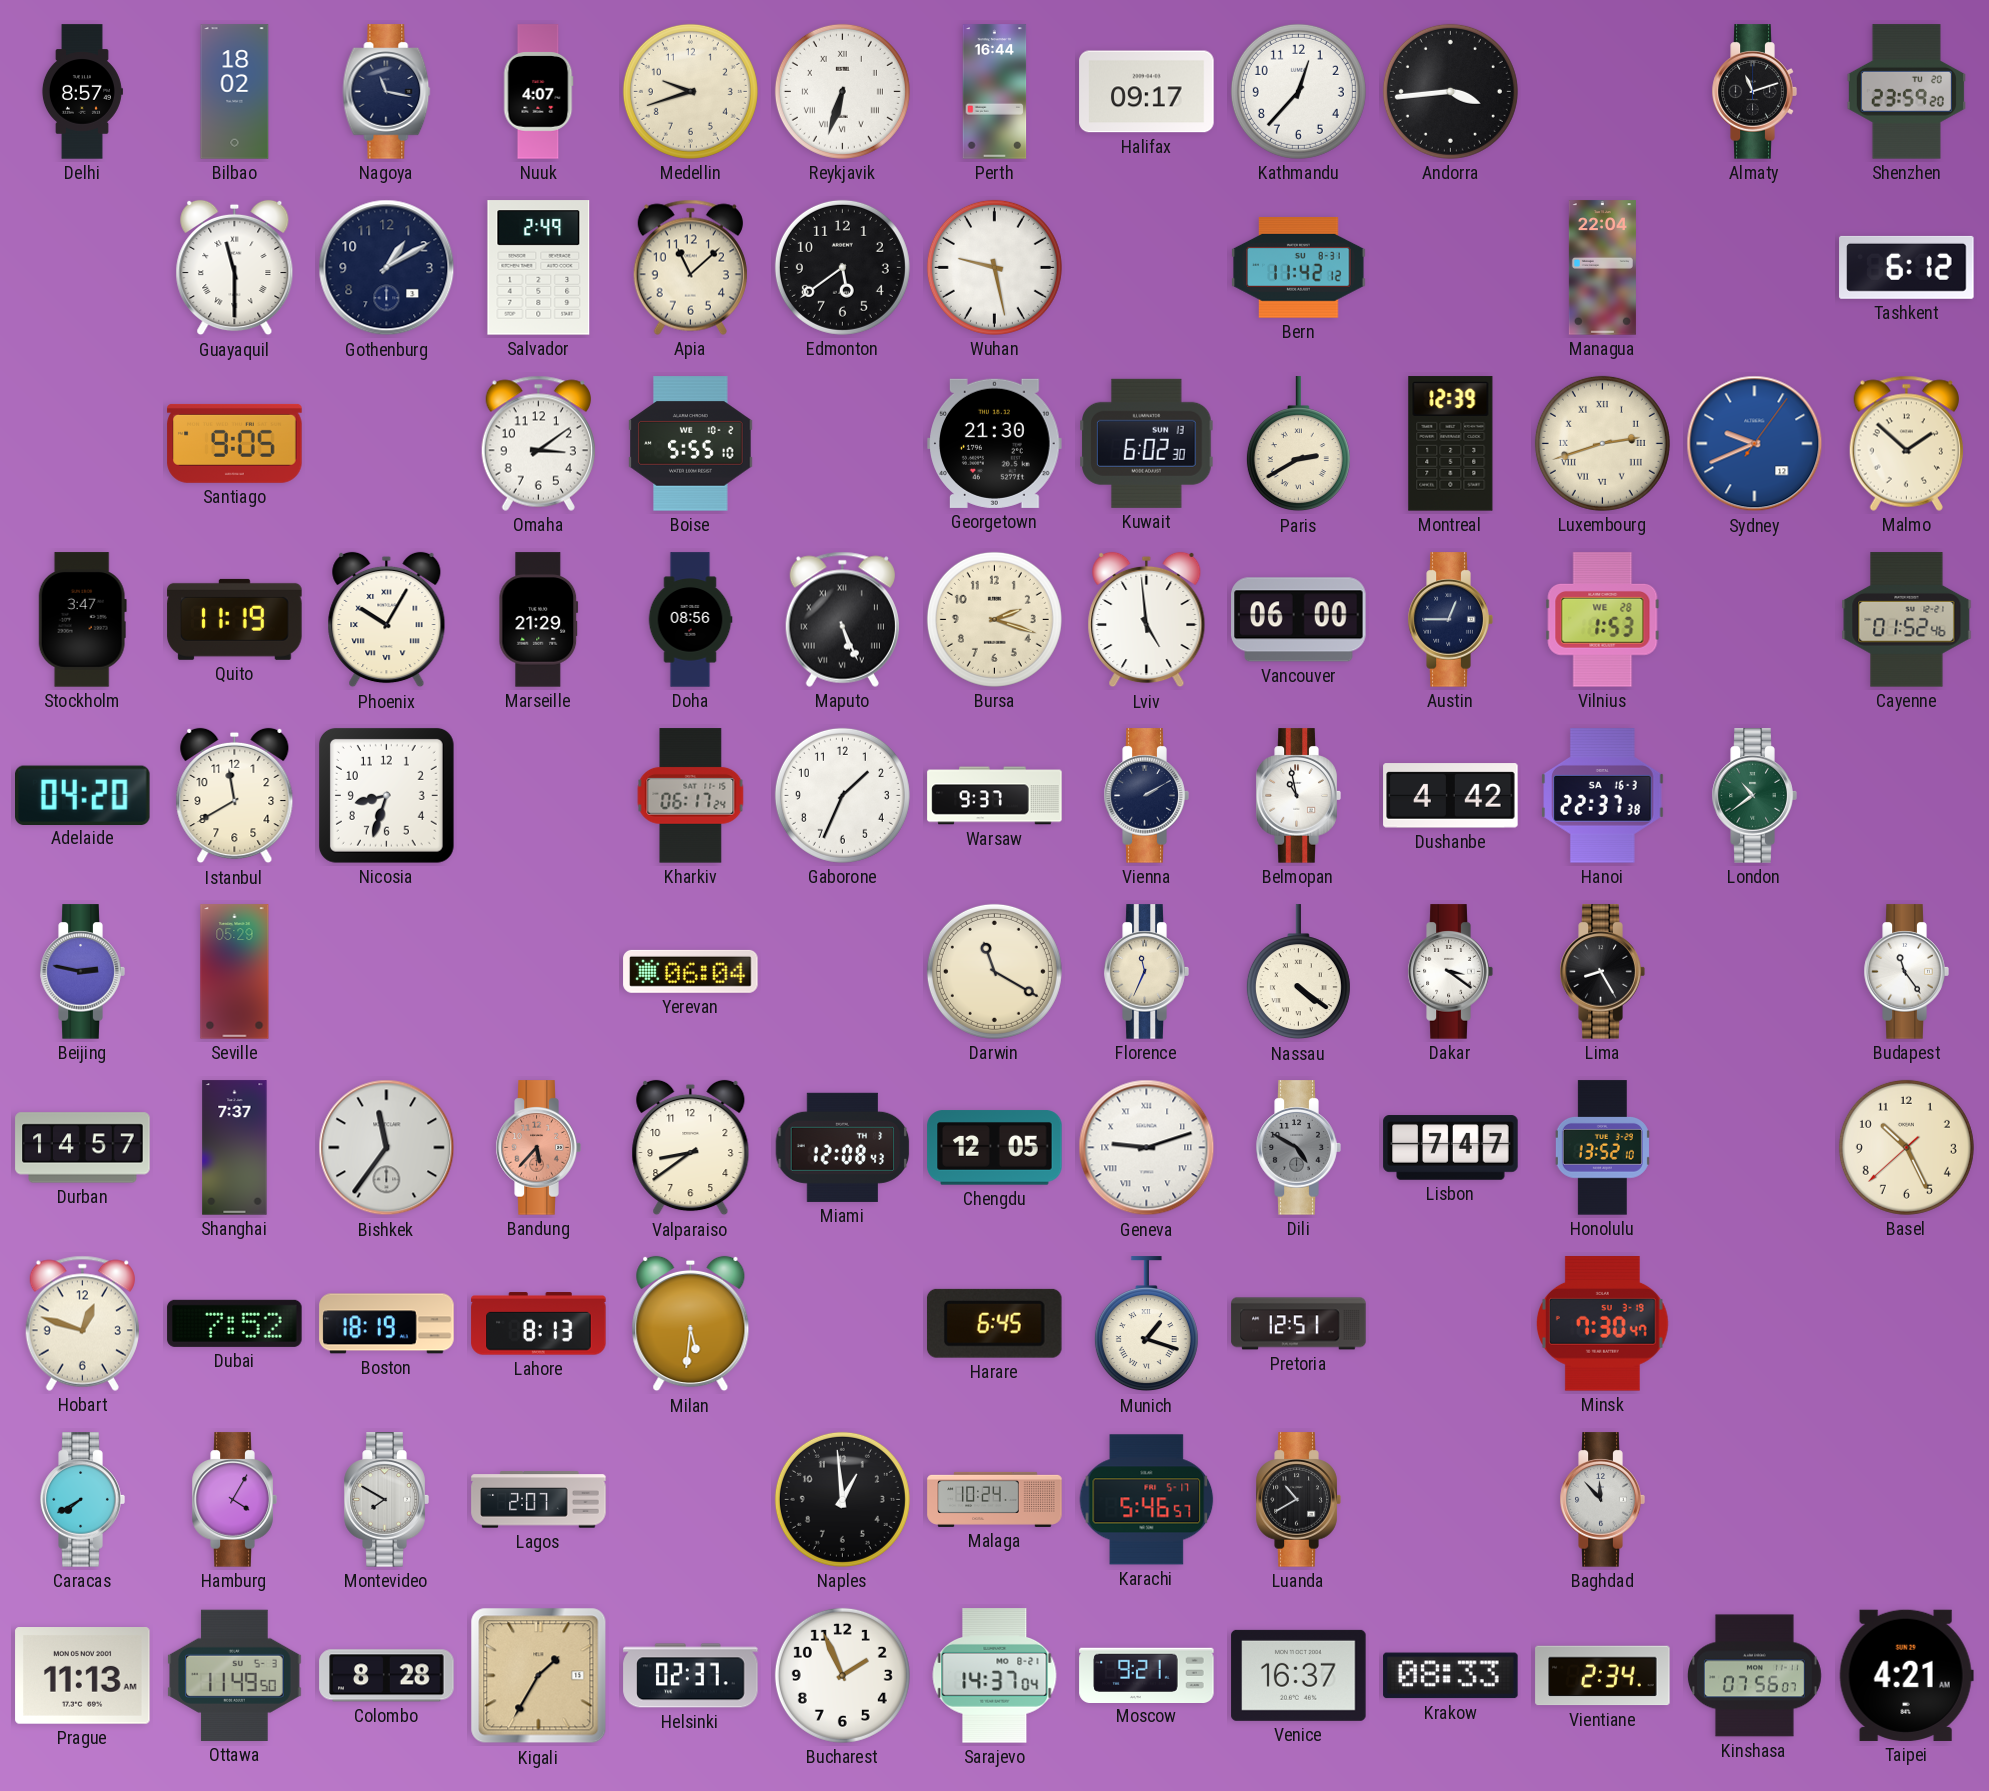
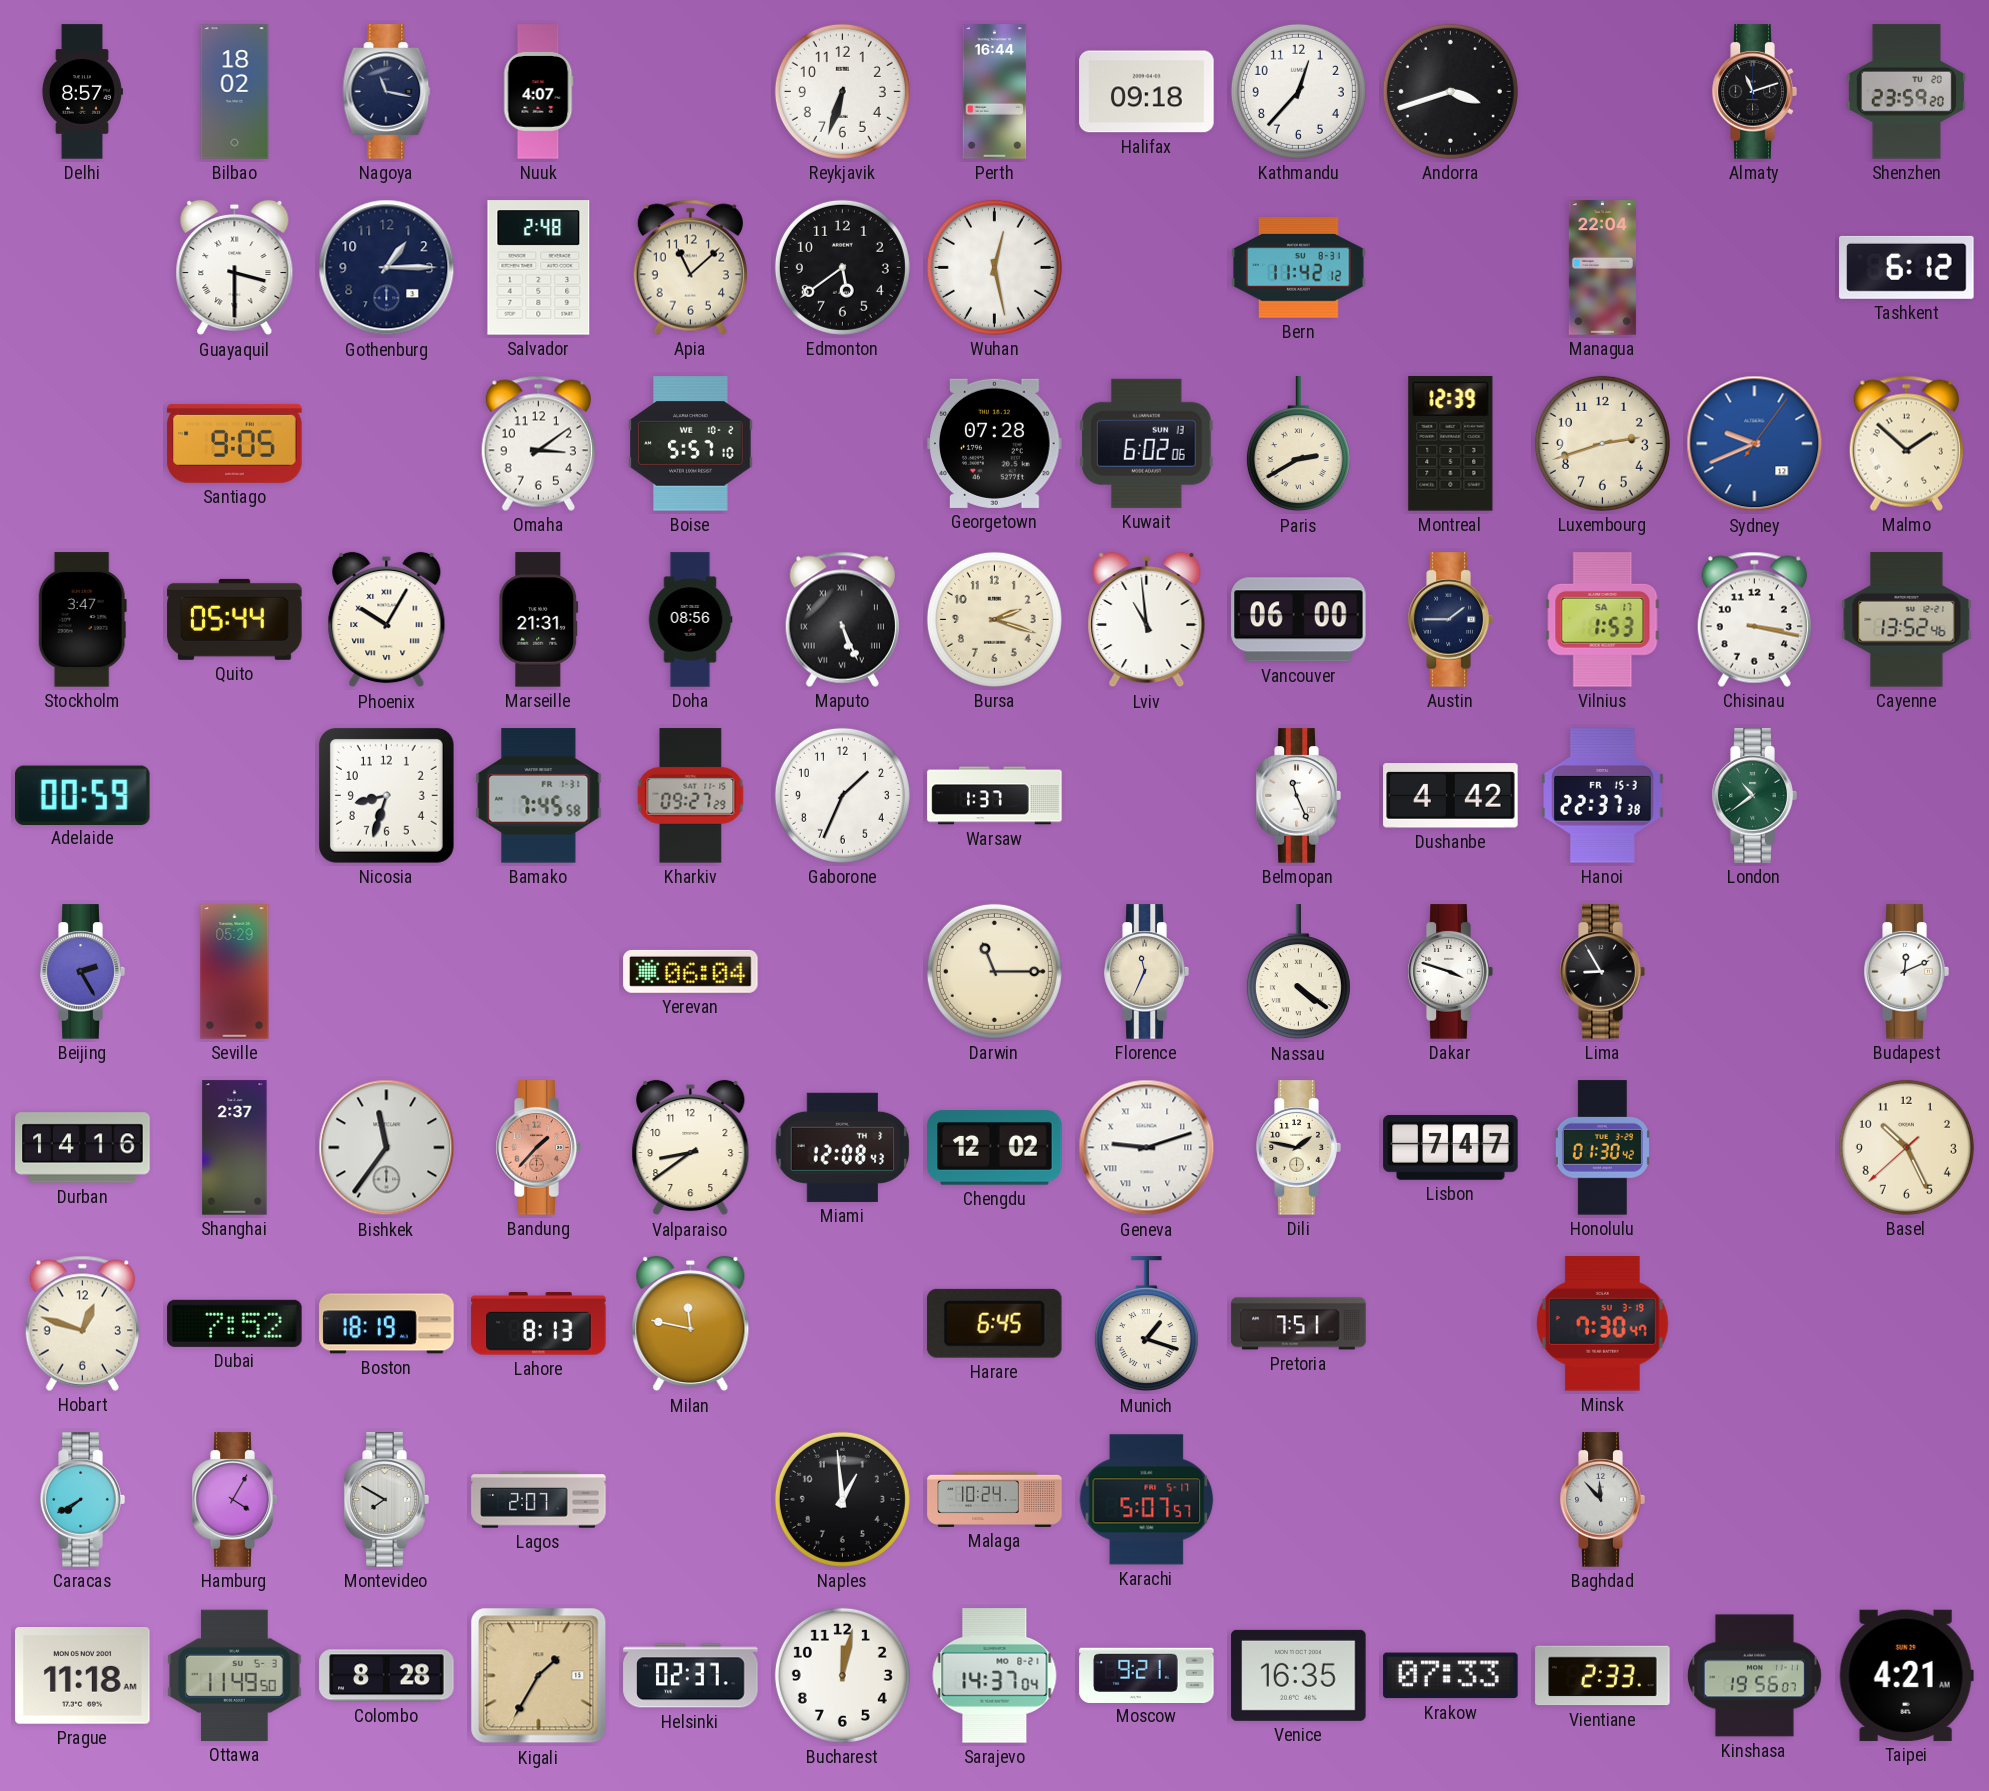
Medellin: 9:42 -> none
Reykjavik numerals: Roman -> Arabic
Halifax: 09:17 -> 09:18
Andorra: 3:44 -> 3:42
Guayaquil: 11:30 -> 3:30
Gothenburg: 1:10 -> 1:15
Salvador: 2:49 -> 2:48
Wuhan: 9:28 -> 12:28
Boise: 5:55 -> 5:57
Georgetown: 21:30 -> 07:28
Kuwait: 6:02:30 -> 6:02:06
Luxembourg numerals: Roman -> Arabic
Quito: 11:19 -> 05:44
Marseille: 21:29 -> 21:31
Lviv: 4:59 -> 10:59
Austin: 12:45 -> 1:45
Vilnius date: WE 28 -> SA 17
Chisinau: none -> 3:17
Cayenne: 01:52 -> 13:52
Adelaide: 04:20 -> 00:59
Istanbul: 11:40 -> none
Bamako: none -> 7:45
Kharkiv: 06:17 -> 09:27
Warsaw: 9:37 -> 1:37
Vienna: 2:10 -> none
Belmopan: 10:58 -> 11:26
Hanoi date: SA 16-3 -> FR 15-3
Beijing: 2:47 -> 2:25
Darwin: 11:20 -> 11:15
Dakar: 3:21 -> 3:48
Lima: 8:25 -> 8:55
Budapest: 11:24 -> 12:11
Durban: 14:57 -> 14:16
Shanghai: 7:37 -> 2:37
Bandung: 5:37 -> 1:37
Chengdu: 12:05 -> 12:02
Dili: 4:50 -> 1:47
Dili dial: grey -> cream
Honolulu: 13:52 -> 01:30
Milan: 5:31 -> 11:47
Pretoria: 12:51 -> 7:51
Karachi: 5:46 -> 5:07
Luanda: 10:40 -> none
Prague: 11:13 -> 11:18
Bucharest: 1:56 -> 12:02
Venice: 16:37 -> 16:35
Krakow: 08:33 -> 07:33
Vientiane: 2:34 -> 2:33
Kinshasa: 07:56 -> 19:56
